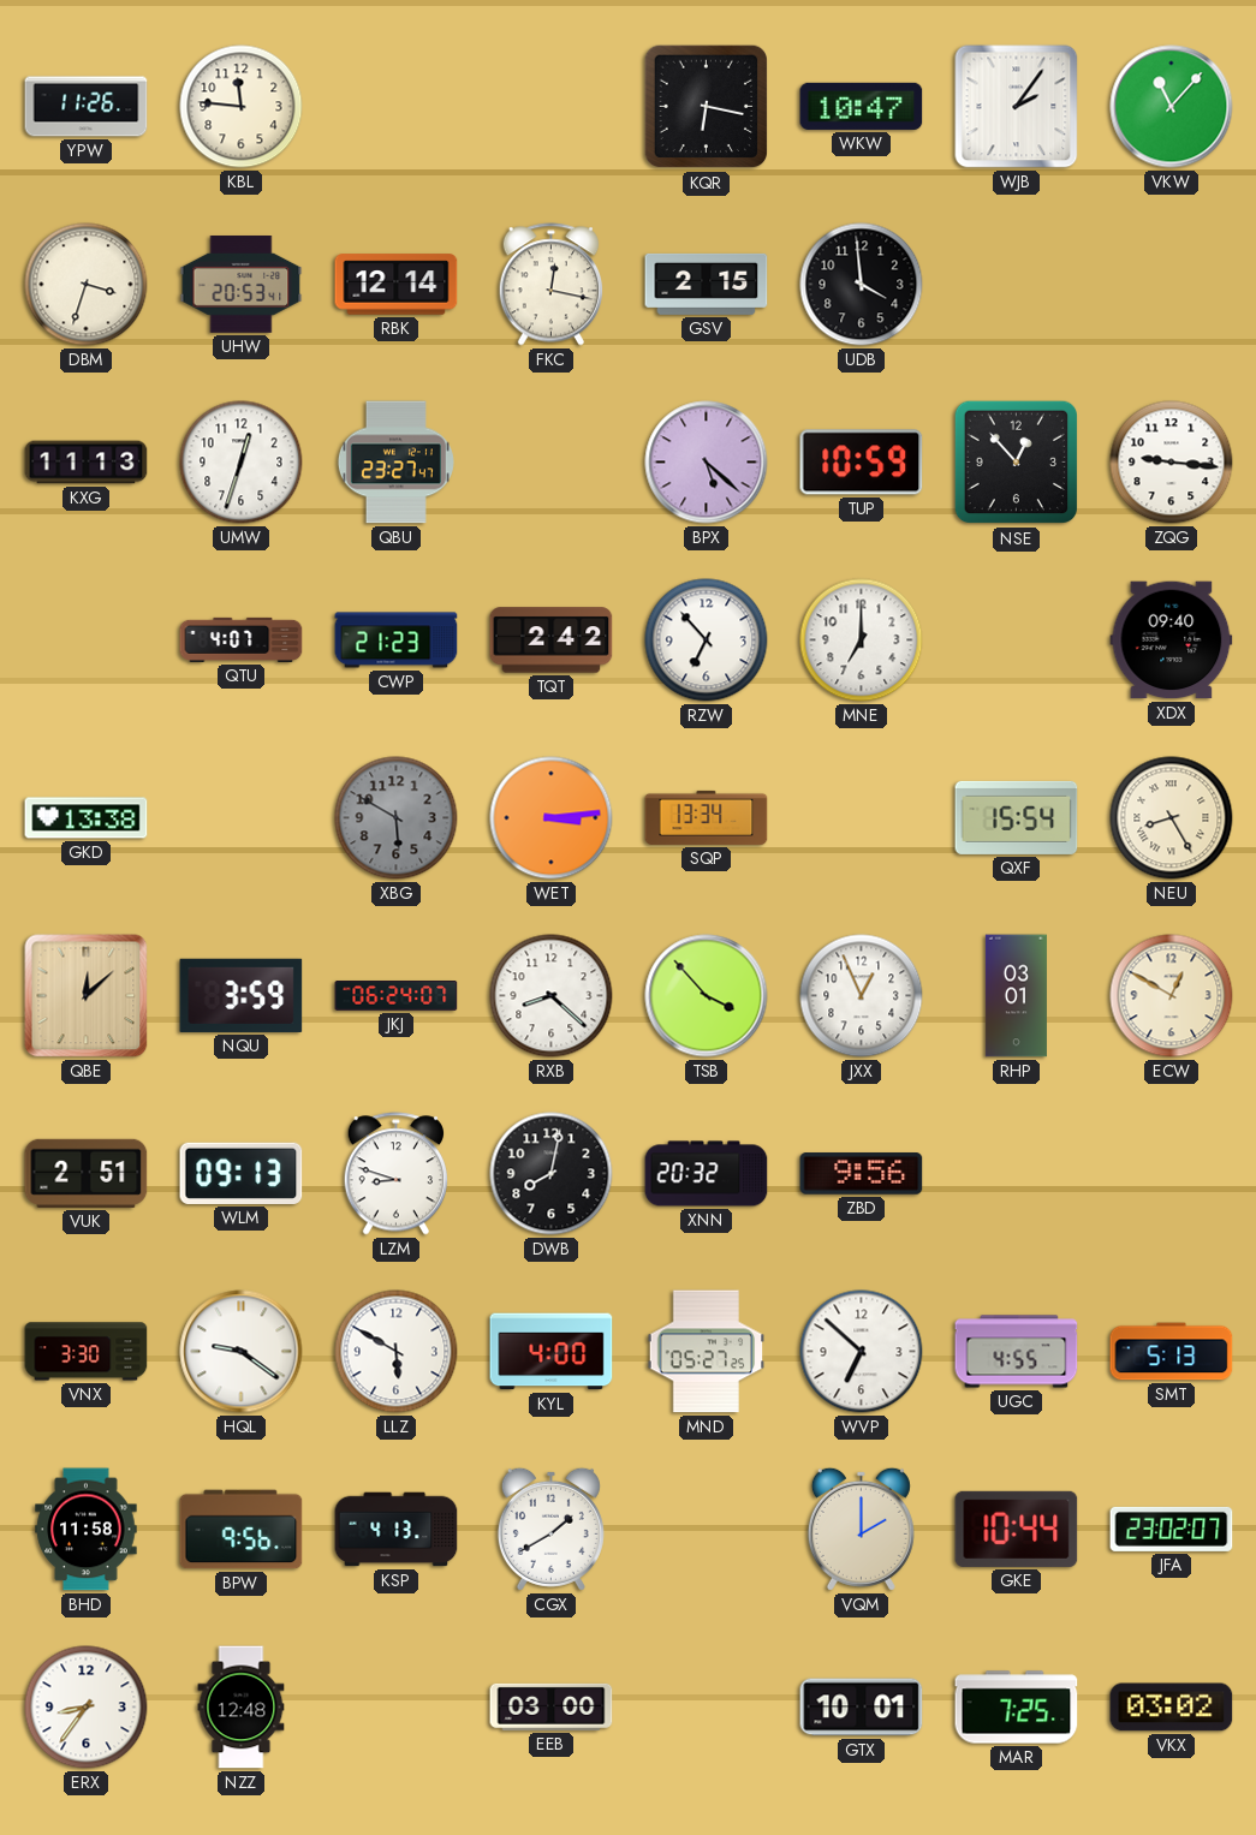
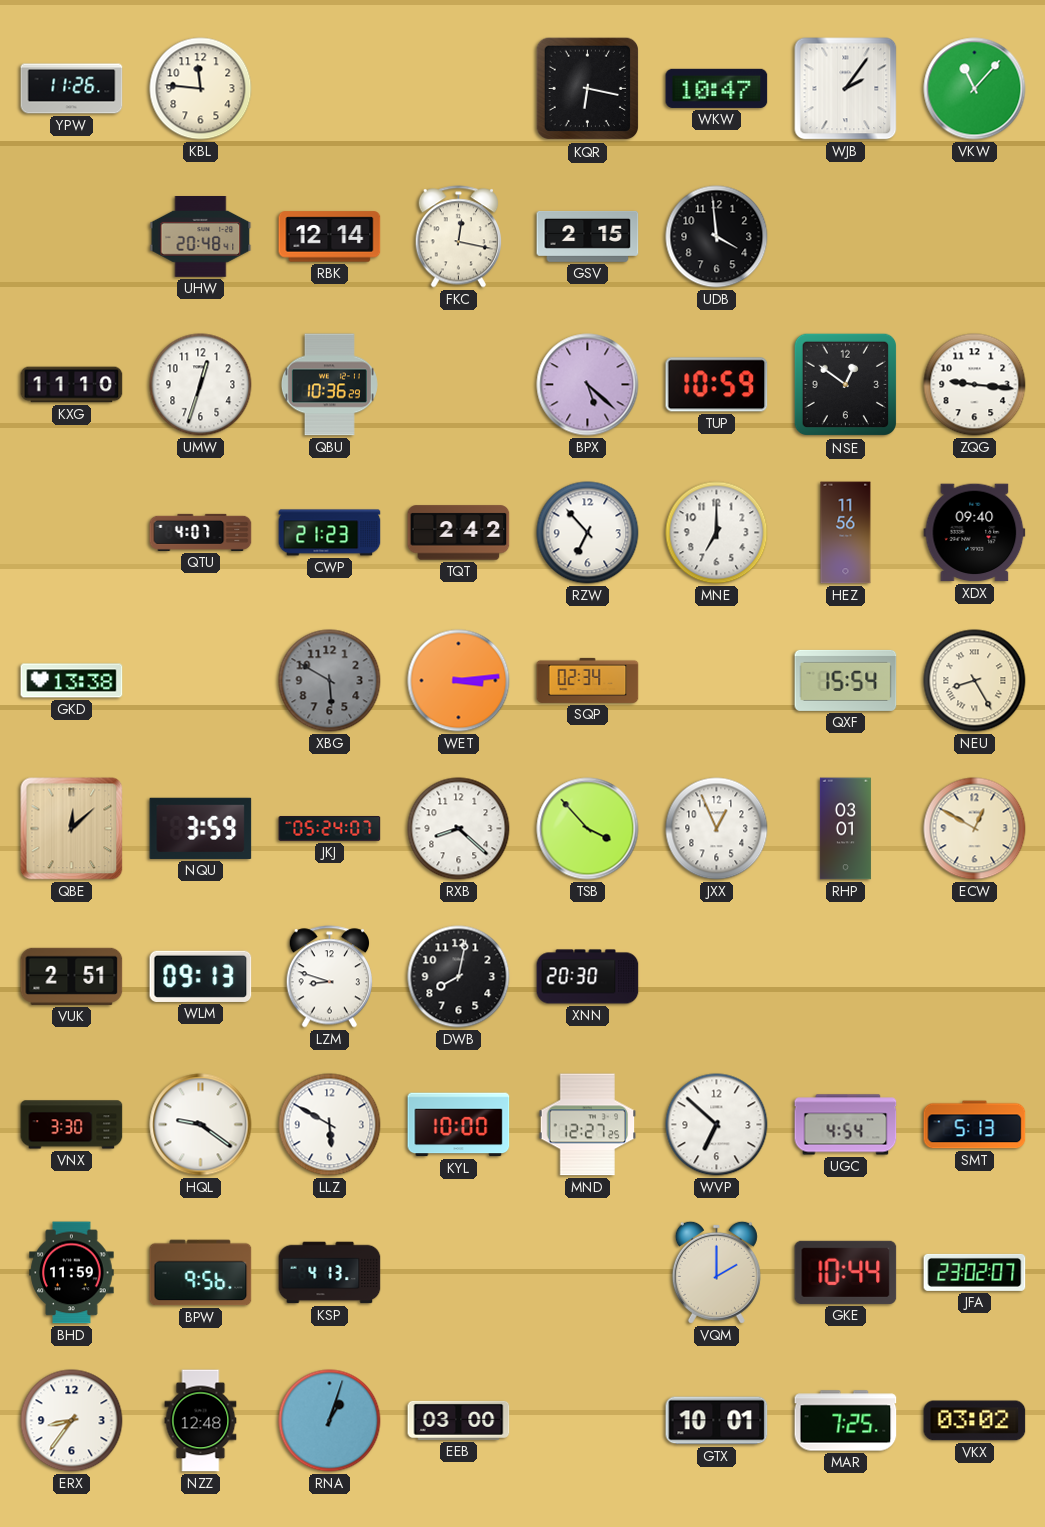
DBM: 3:33 -> none
UHW: 20:53 -> 20:48
KXG: 11:13 -> 11:10
QBU: 23:27 -> 10:36
NSE: 12:53 -> 12:51
HEZ: none -> 11:56
SQP: 13:34 -> 02:34
JKJ: 06:24 -> 05:24
XNN: 20:32 -> 20:30
ZBD: 9:56 -> none
KYL: 4:00 -> 10:00
MND: 05:27 -> 12:27
UGC: 4:55 -> 4:54
BHD: 11:58 -> 11:59
CGX: 1:40 -> none
RNA: none -> 1:03
